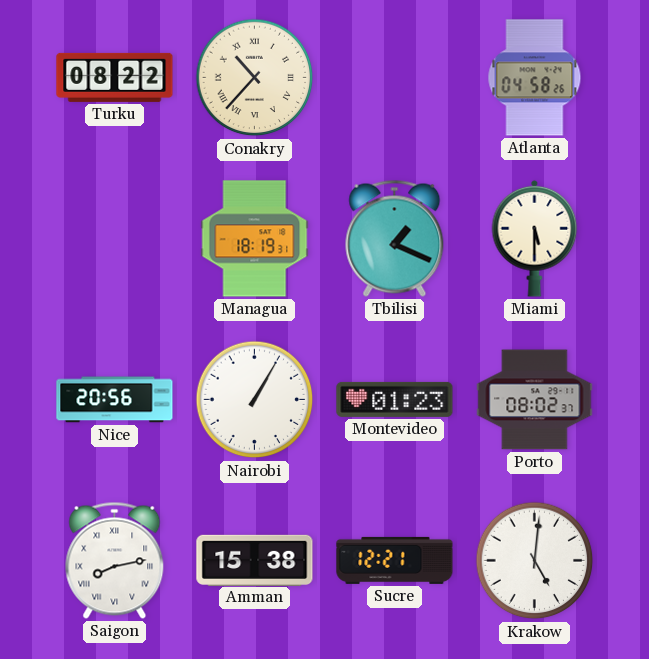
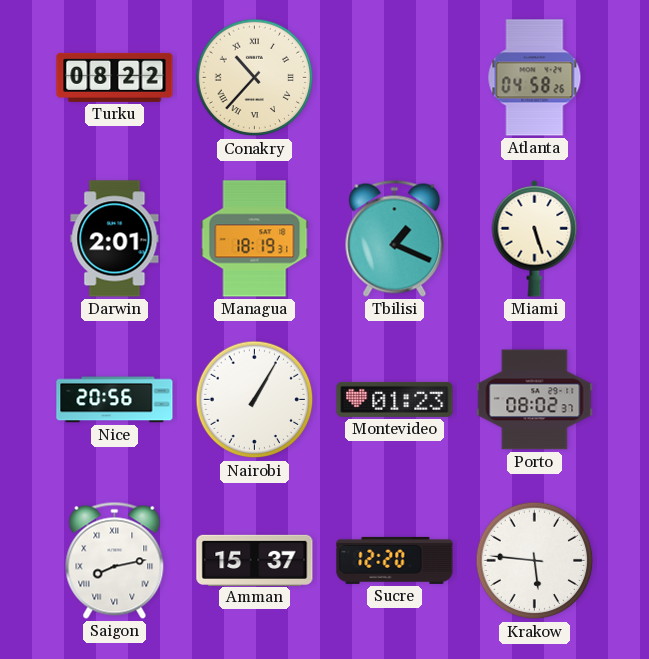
Darwin: none -> 2:01
Miami: 5:30 -> 5:27
Amman: 15:38 -> 15:37
Sucre: 12:21 -> 12:20
Krakow: 5:01 -> 5:46
